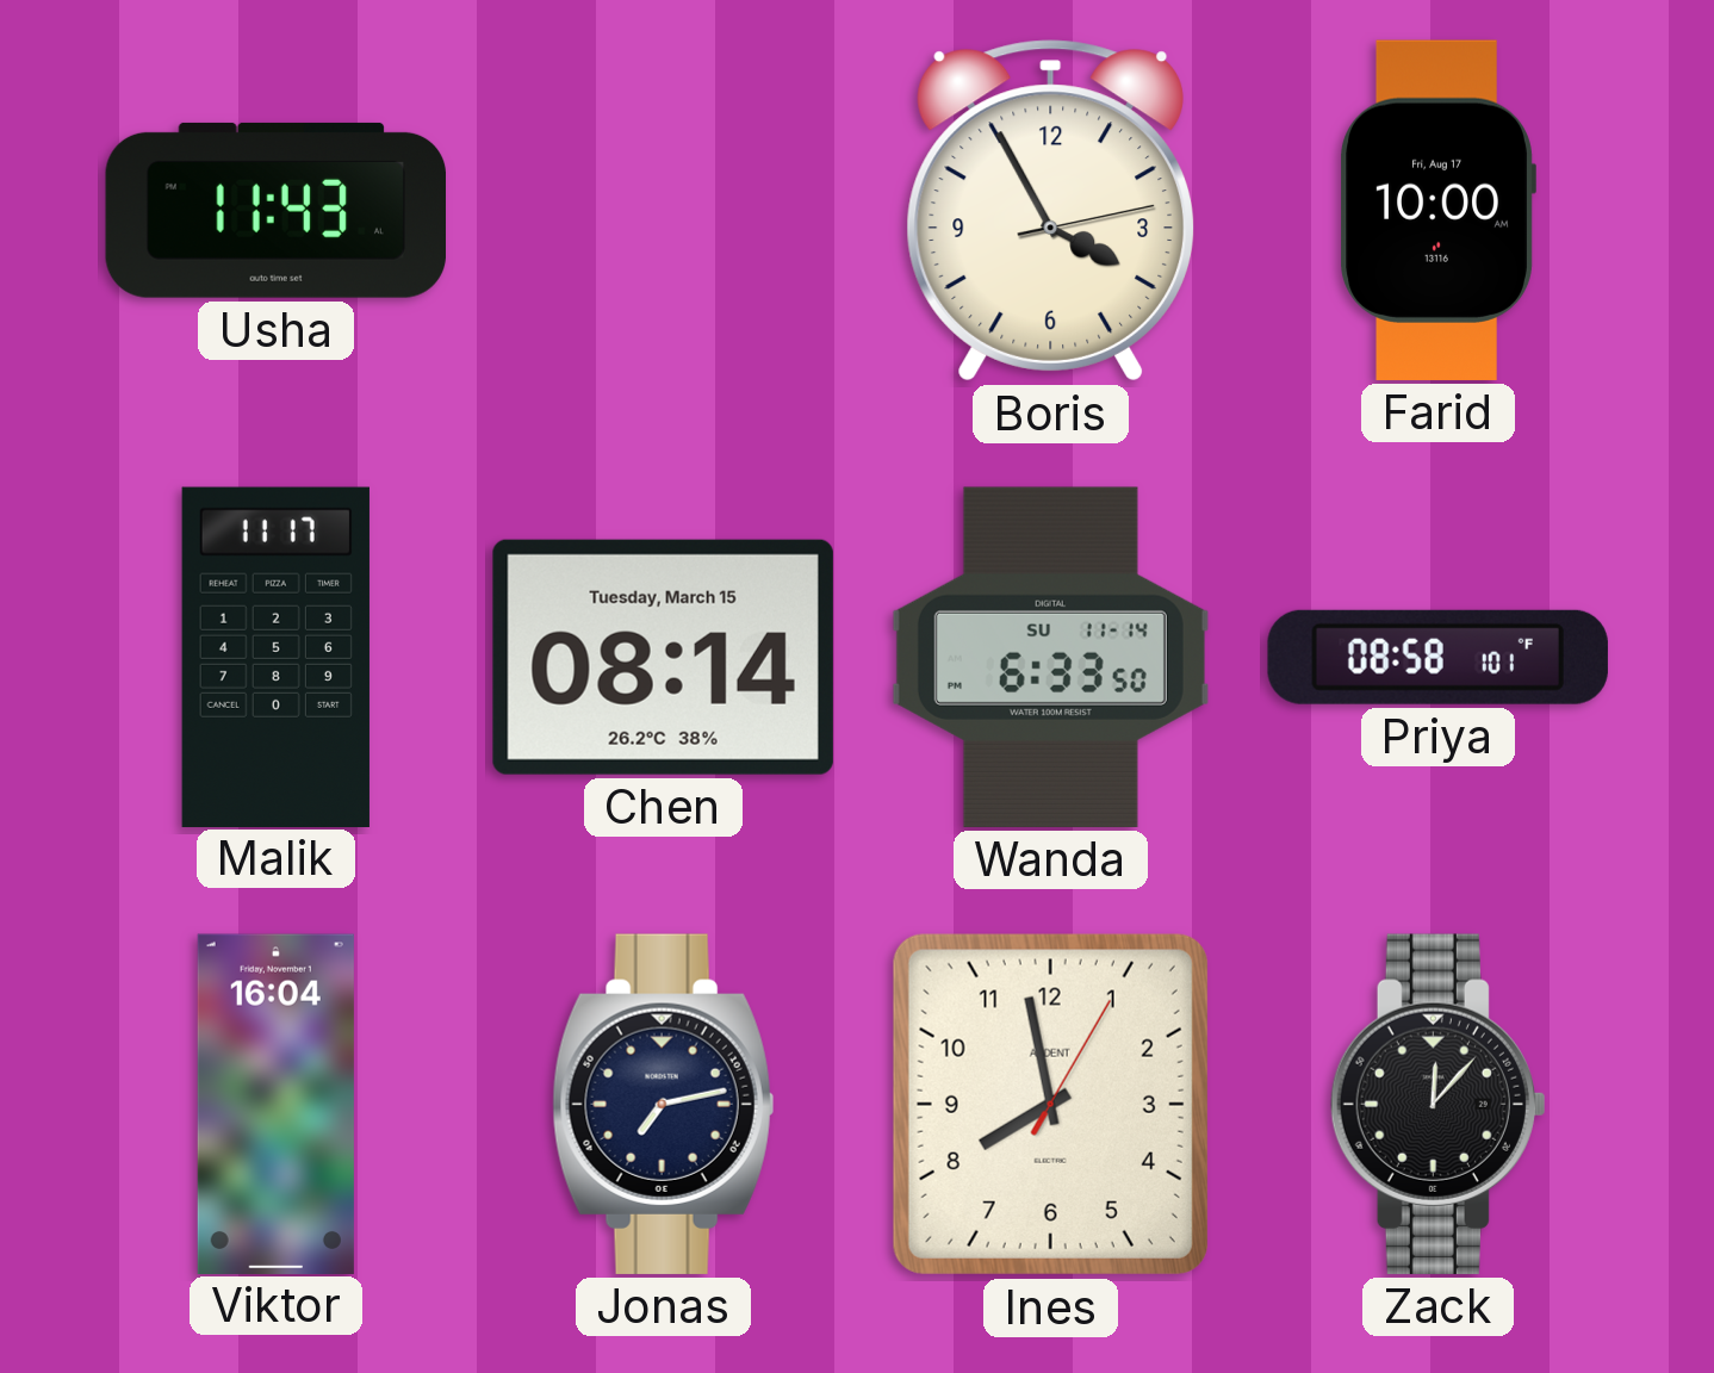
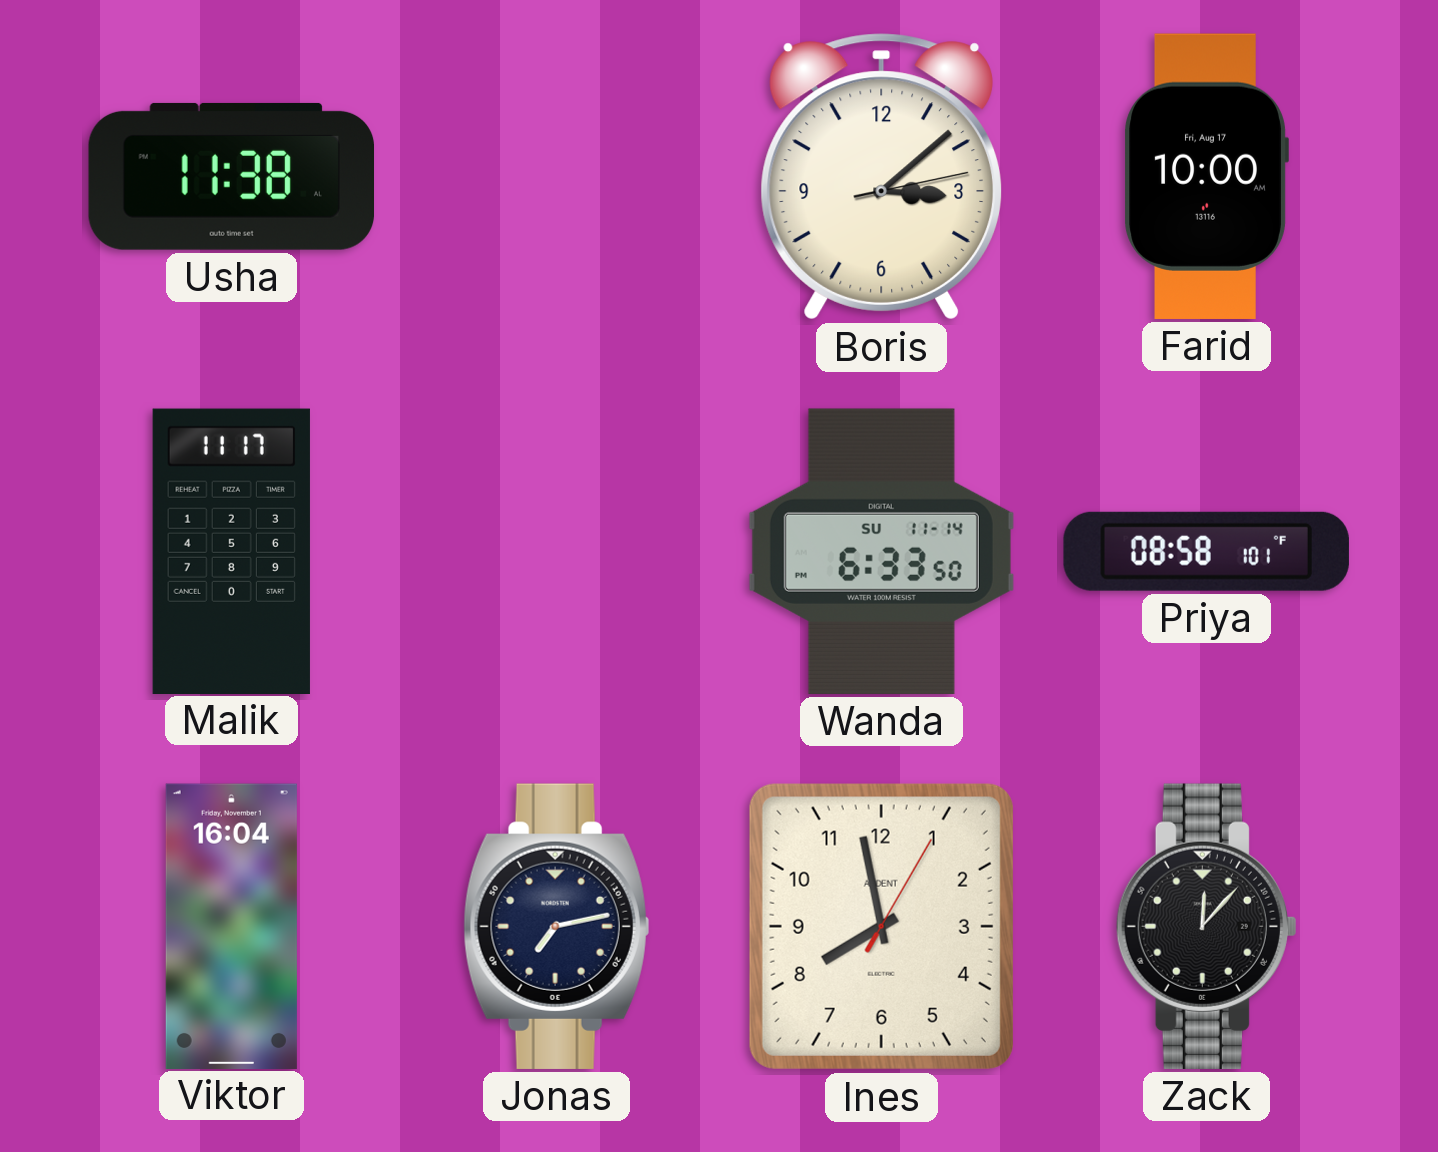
Usha: 11:43 -> 11:38
Boris: 3:55 -> 3:08
Chen: 08:14 -> none
